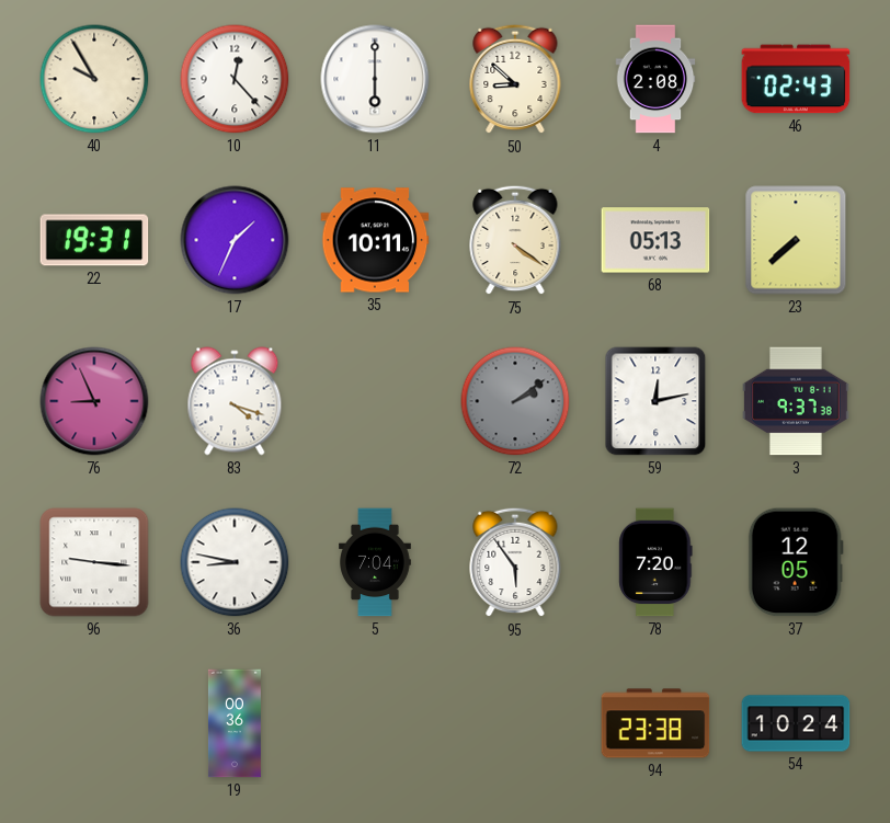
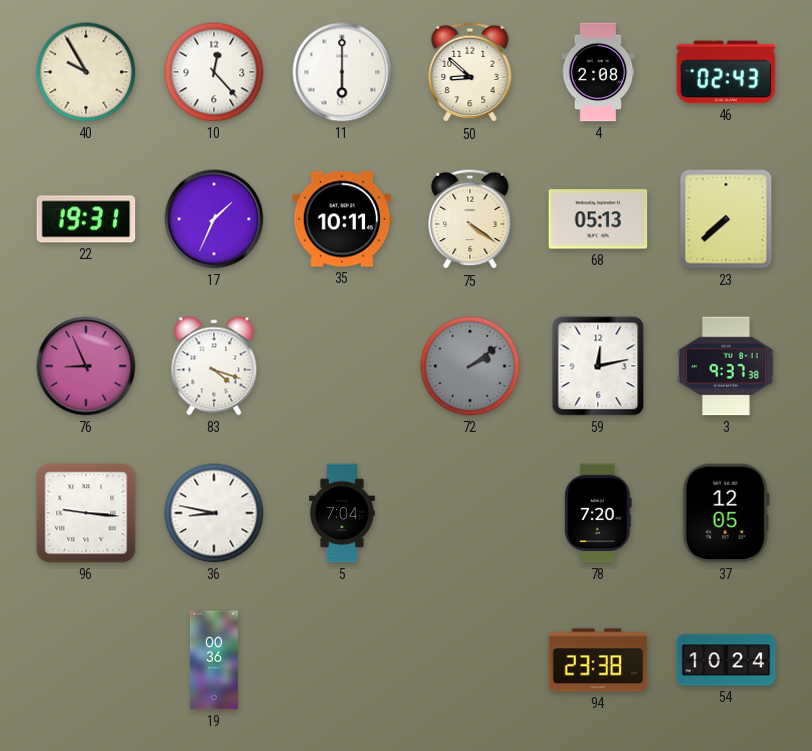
95: 5:54 -> none
